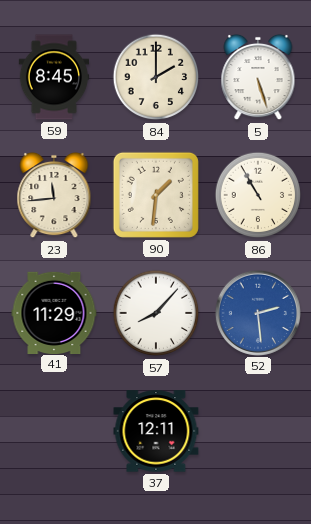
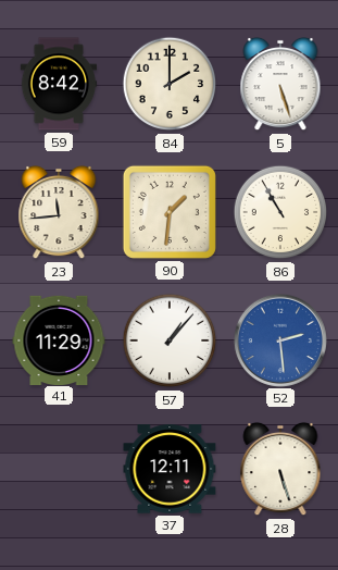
59: 8:45 -> 8:42
57: 8:07 -> 1:07
28: none -> 5:27
